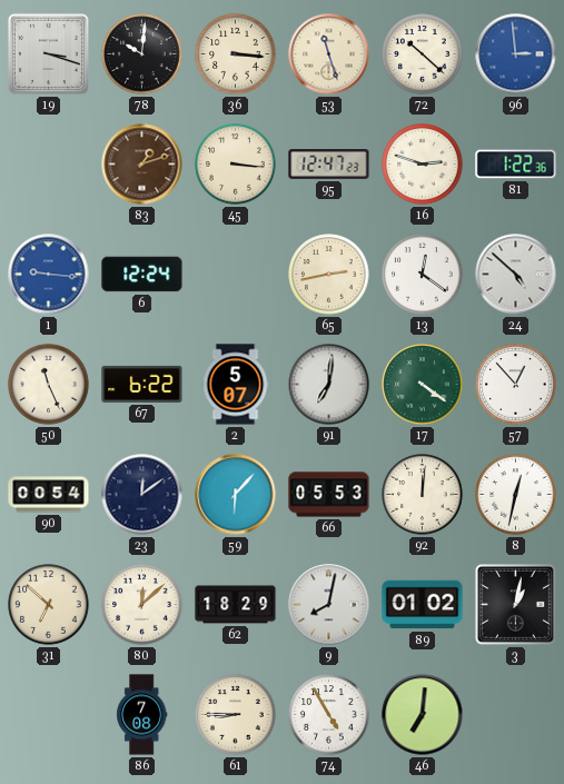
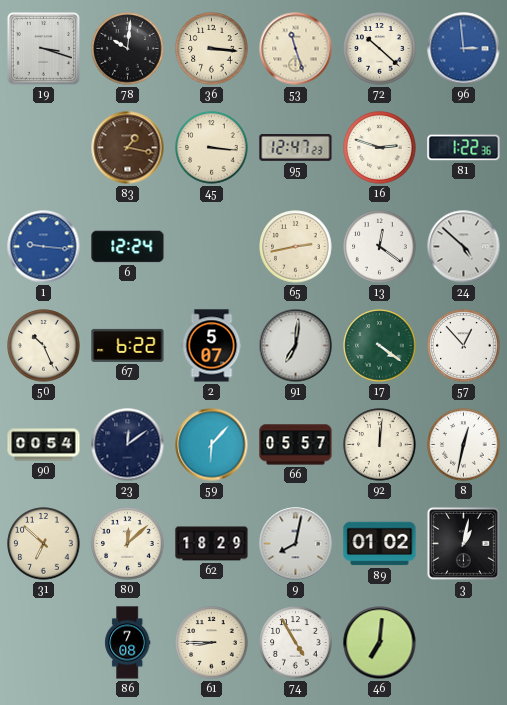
83: 1:12 -> 1:17
50: 11:26 -> 10:26
66: 05:53 -> 05:57
